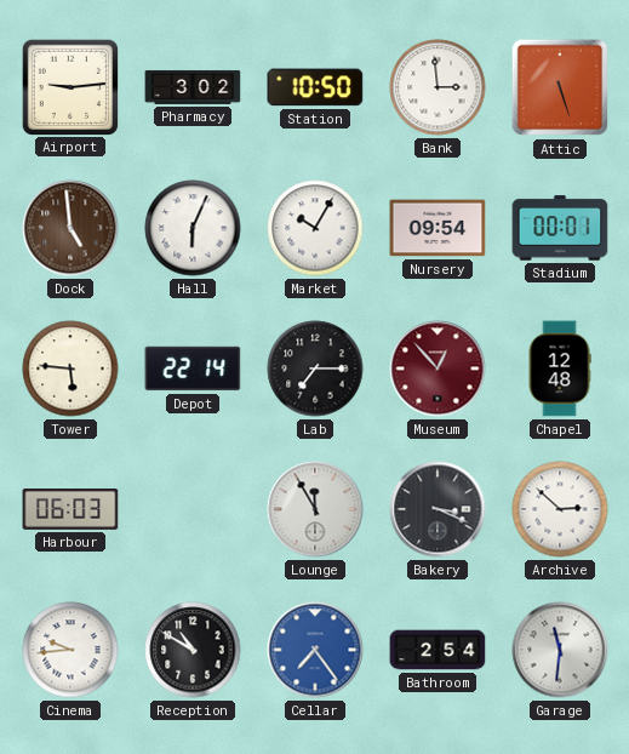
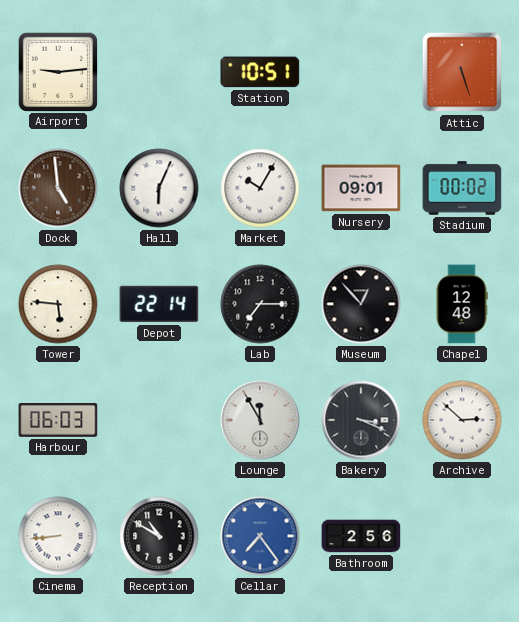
Pharmacy: 3:02 -> none
Station: 10:50 -> 10:51
Bank: 2:59 -> none
Nursery: 09:54 -> 09:01
Stadium: 00:01 -> 00:02
Museum dial: burgundy -> black
Cinema: 9:44 -> 8:44
Bathroom: 2:54 -> 2:56
Garage: 11:31 -> none
